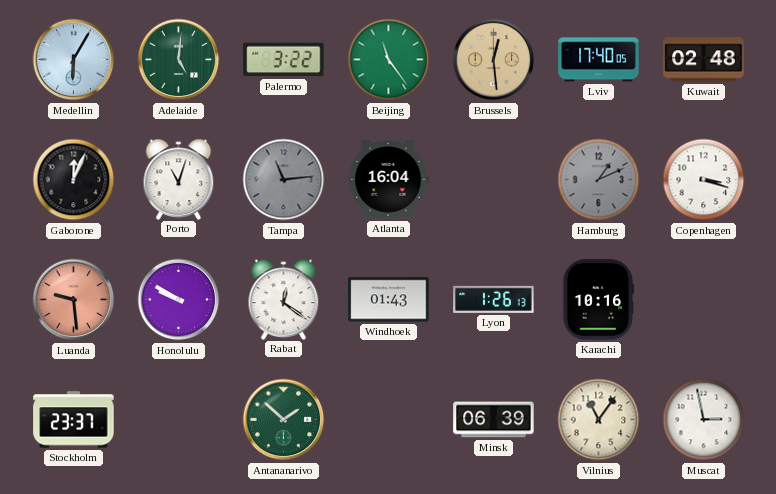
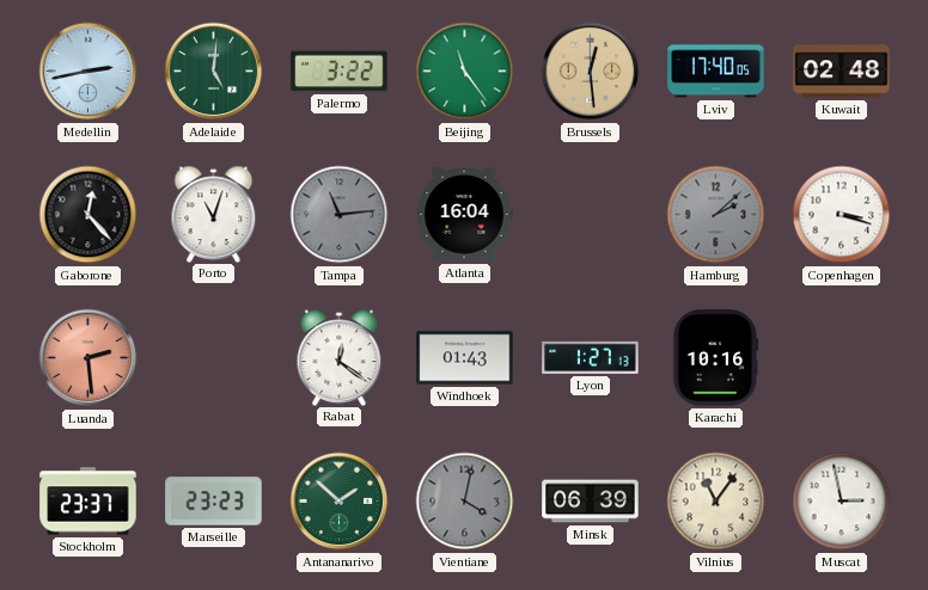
Medellin: 6:05 -> 2:43
Gaborone: 12:04 -> 12:23
Hamburg: 1:11 -> 2:08
Luanda: 9:29 -> 2:29
Honolulu: 9:50 -> none
Lyon: 1:26 -> 1:27
Marseille: none -> 23:23
Vientiane: none -> 4:02
